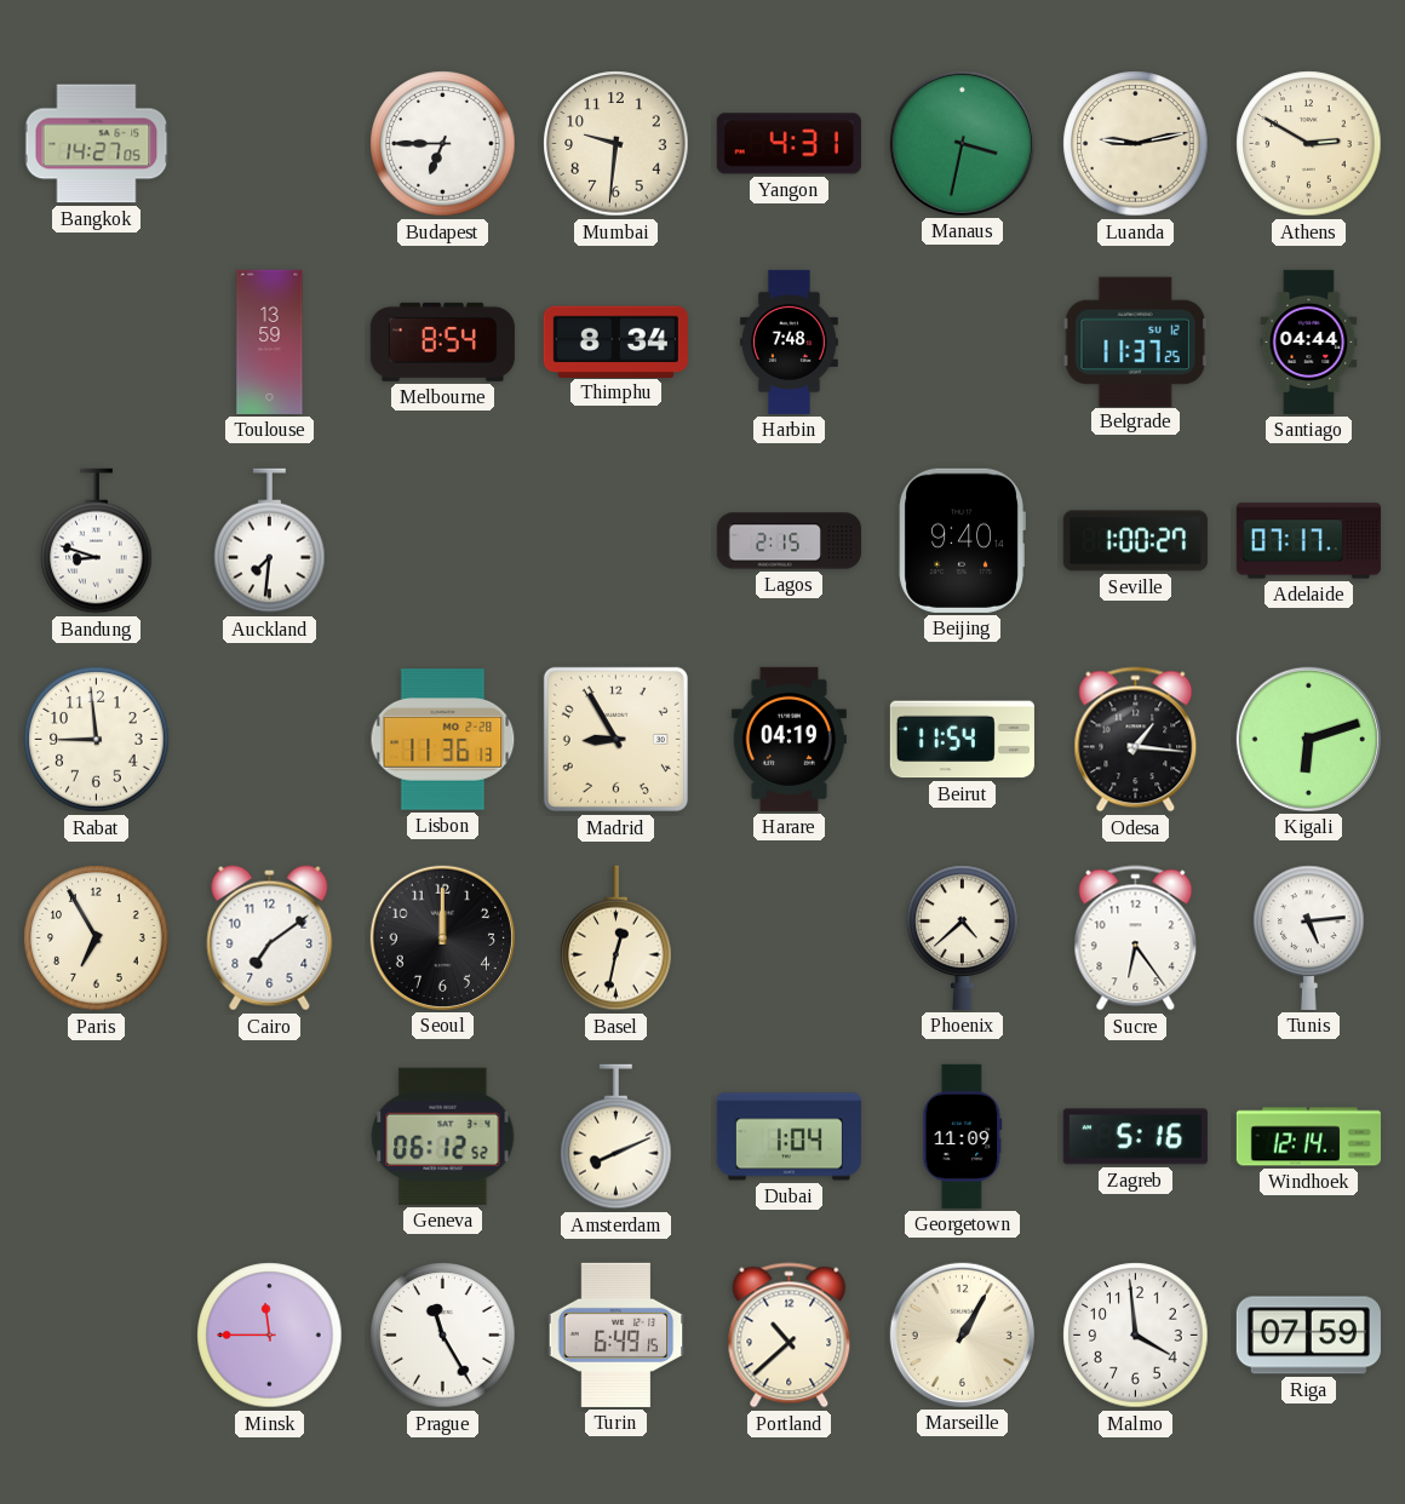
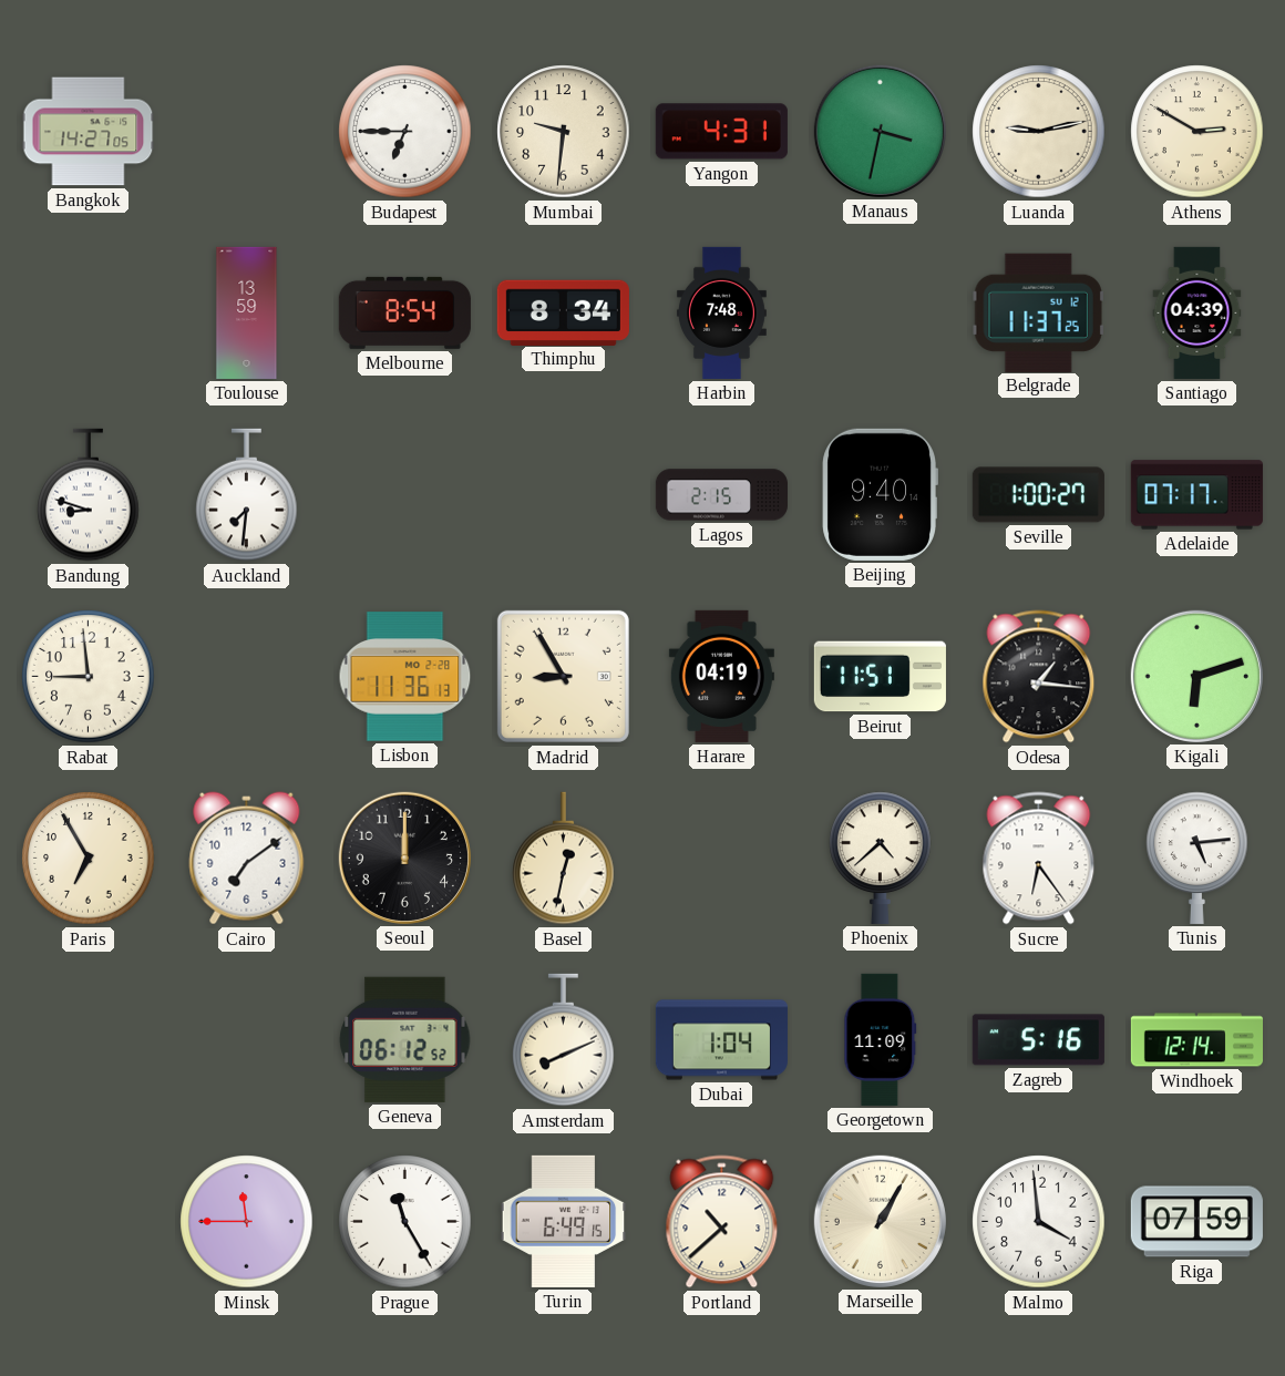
Santiago: 04:44 -> 04:39
Beirut: 11:54 -> 11:51
